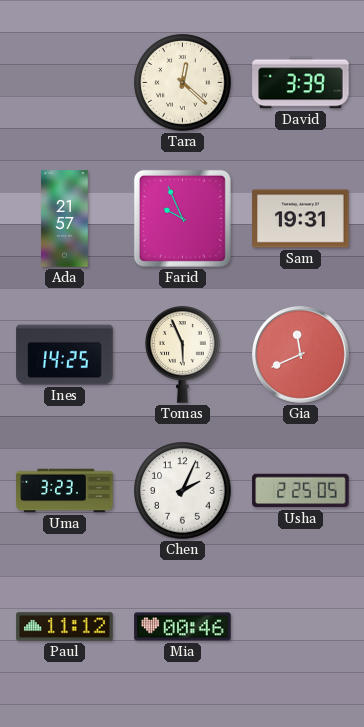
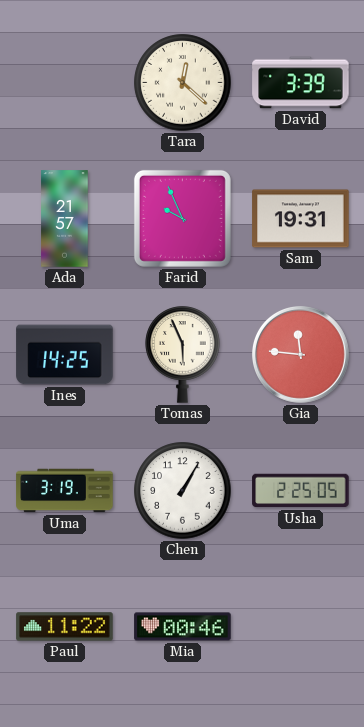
Gia: 11:41 -> 11:46
Uma: 3:23 -> 3:19
Chen: 2:04 -> 1:05
Paul: 11:12 -> 11:22
